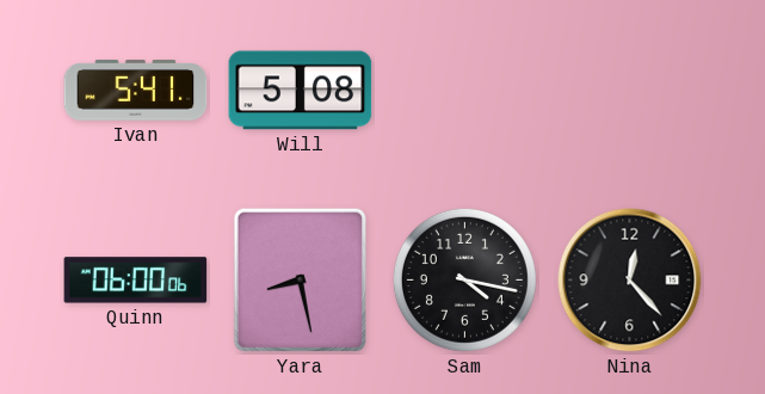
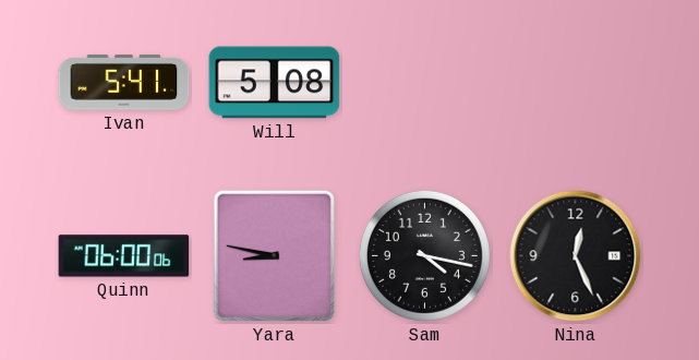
Yara: 8:28 -> 8:47
Nina: 12:23 -> 12:26
